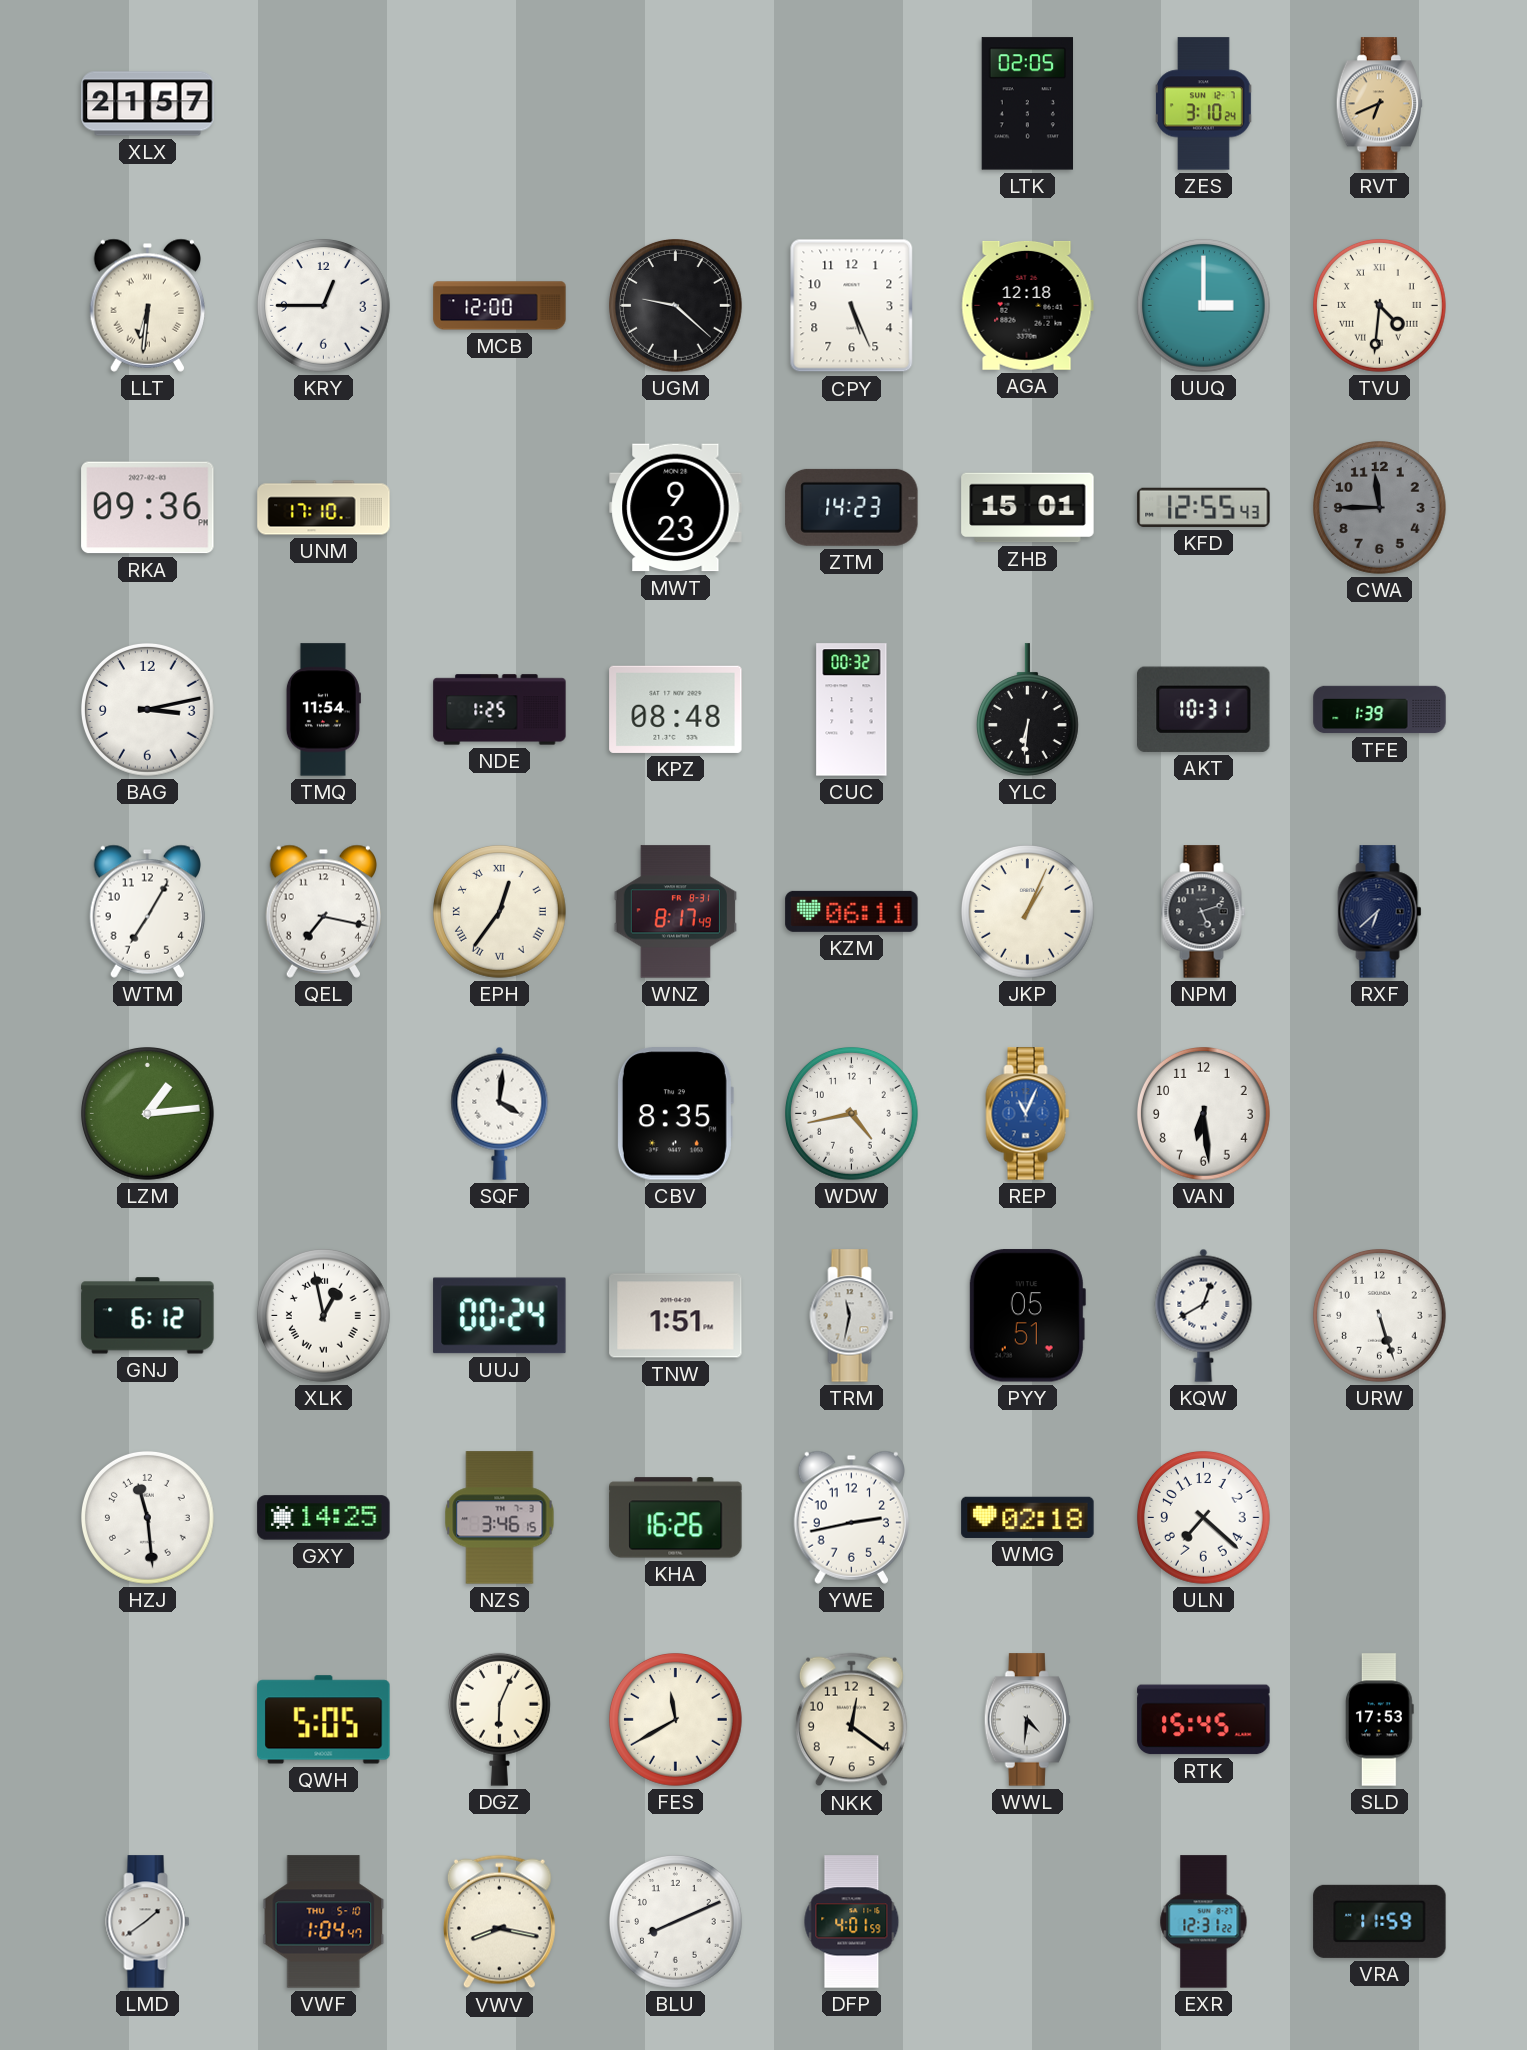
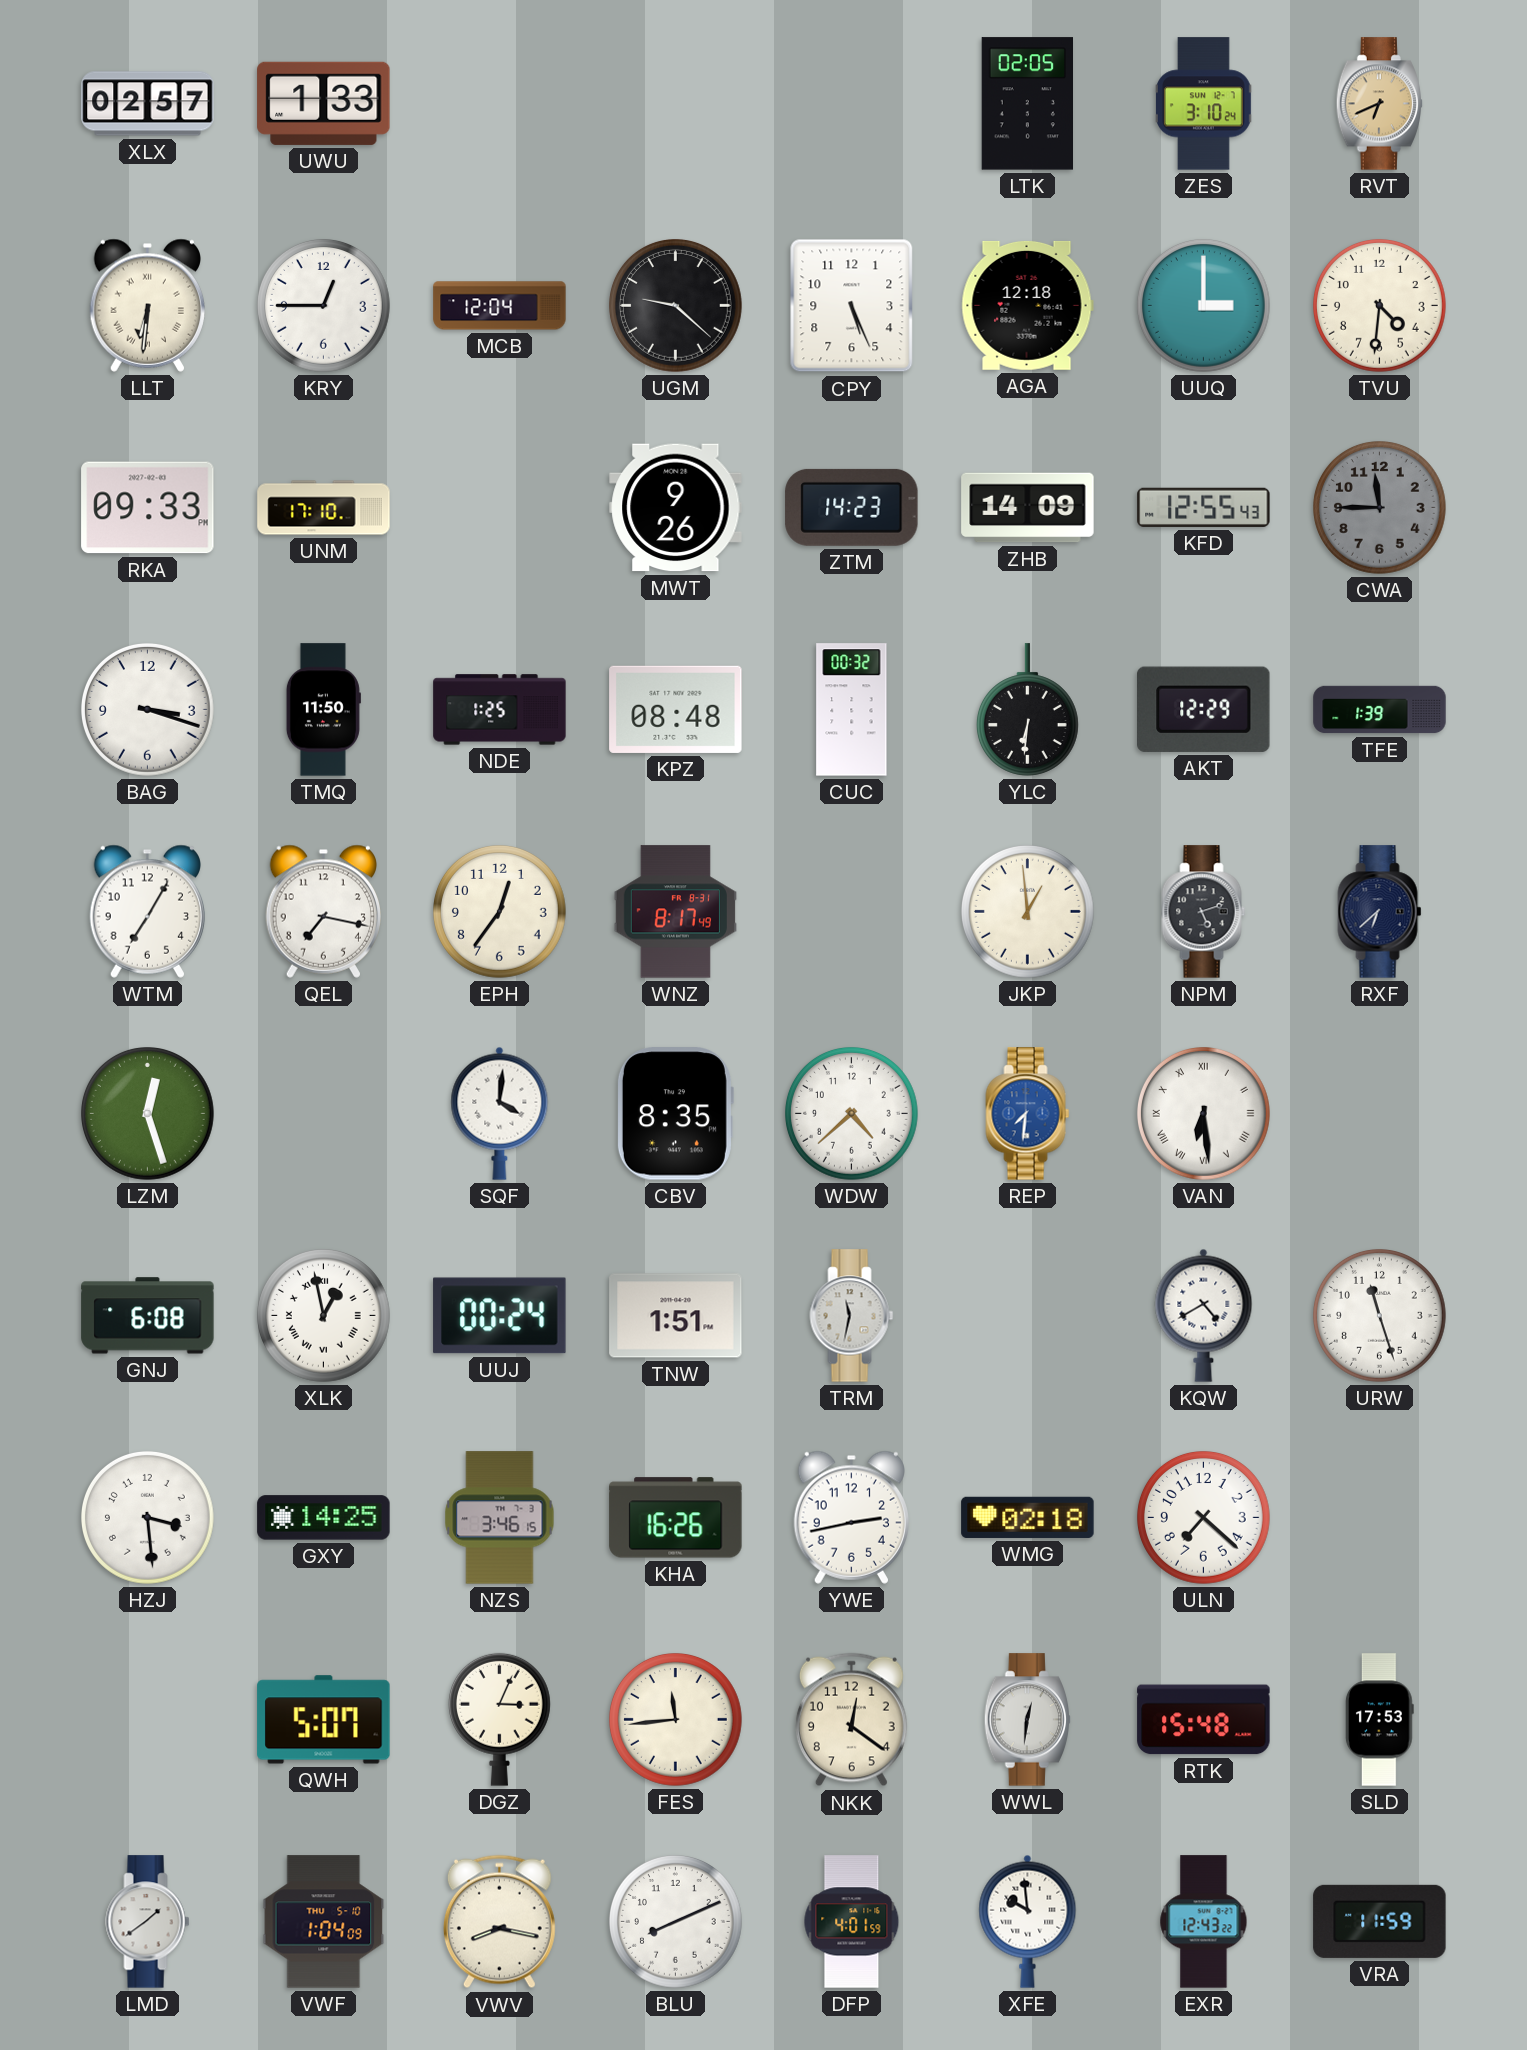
XLX: 21:57 -> 02:57
UWU: none -> 1:33
MCB: 12:00 -> 12:04
TVU numerals: Roman -> Arabic
RKA: 09:36 -> 09:33
MWT: 9:23 -> 9:26
ZHB: 15:01 -> 14:09
BAG: 3:13 -> 3:18
TMQ: 11:54 -> 11:50
AKT: 10:31 -> 12:29
EPH numerals: Roman -> Arabic
KZM: 06:11 -> none
JKP: 1:04 -> 12:59
LZM: 1:14 -> 12:27
WDW: 4:43 -> 4:38
REP: 11:04 -> 7:31
VAN numerals: Arabic -> Roman
GNJ: 6:12 -> 6:08
PYY: 05:51 -> none
KQW: 12:40 -> 4:40
URW: 5:27 -> 11:27
HZJ: 11:29 -> 3:29
QWH: 5:05 -> 5:07
DGZ: 6:04 -> 3:04
FES: 11:40 -> 11:44
WWL: 4:31 -> 12:31
RTK: 15:45 -> 15:48
VWF: 1:04:47 -> 1:04:09
XFE: none -> 9:59
EXR: 12:31 -> 12:43
